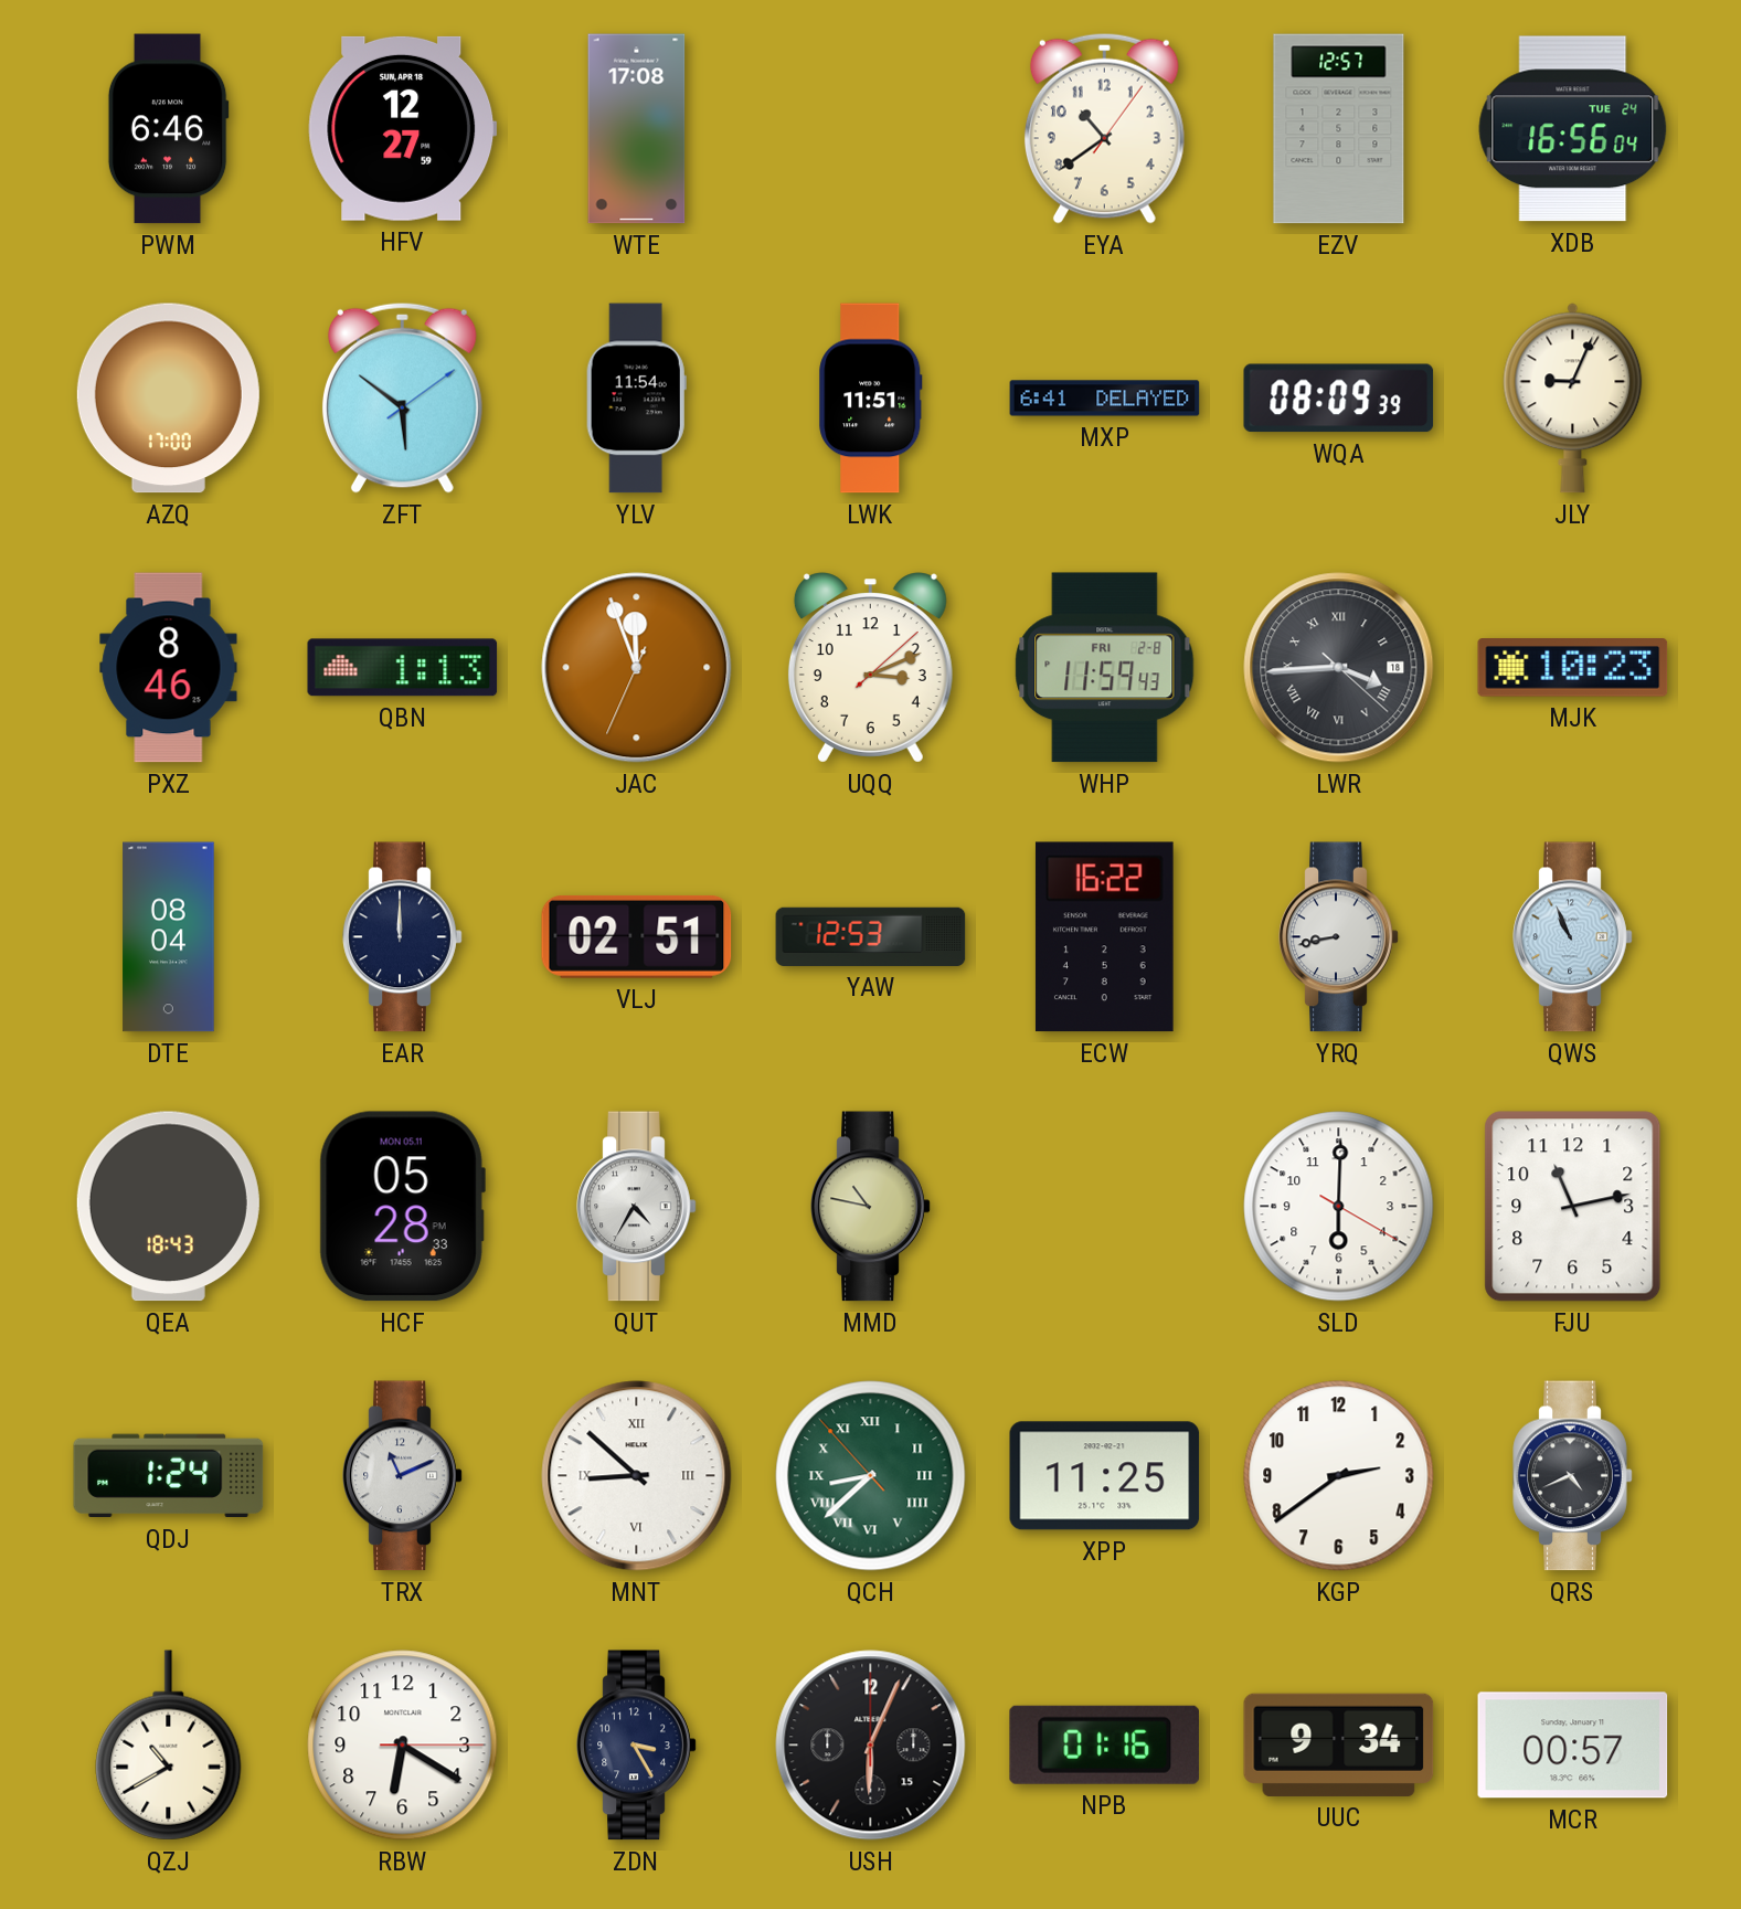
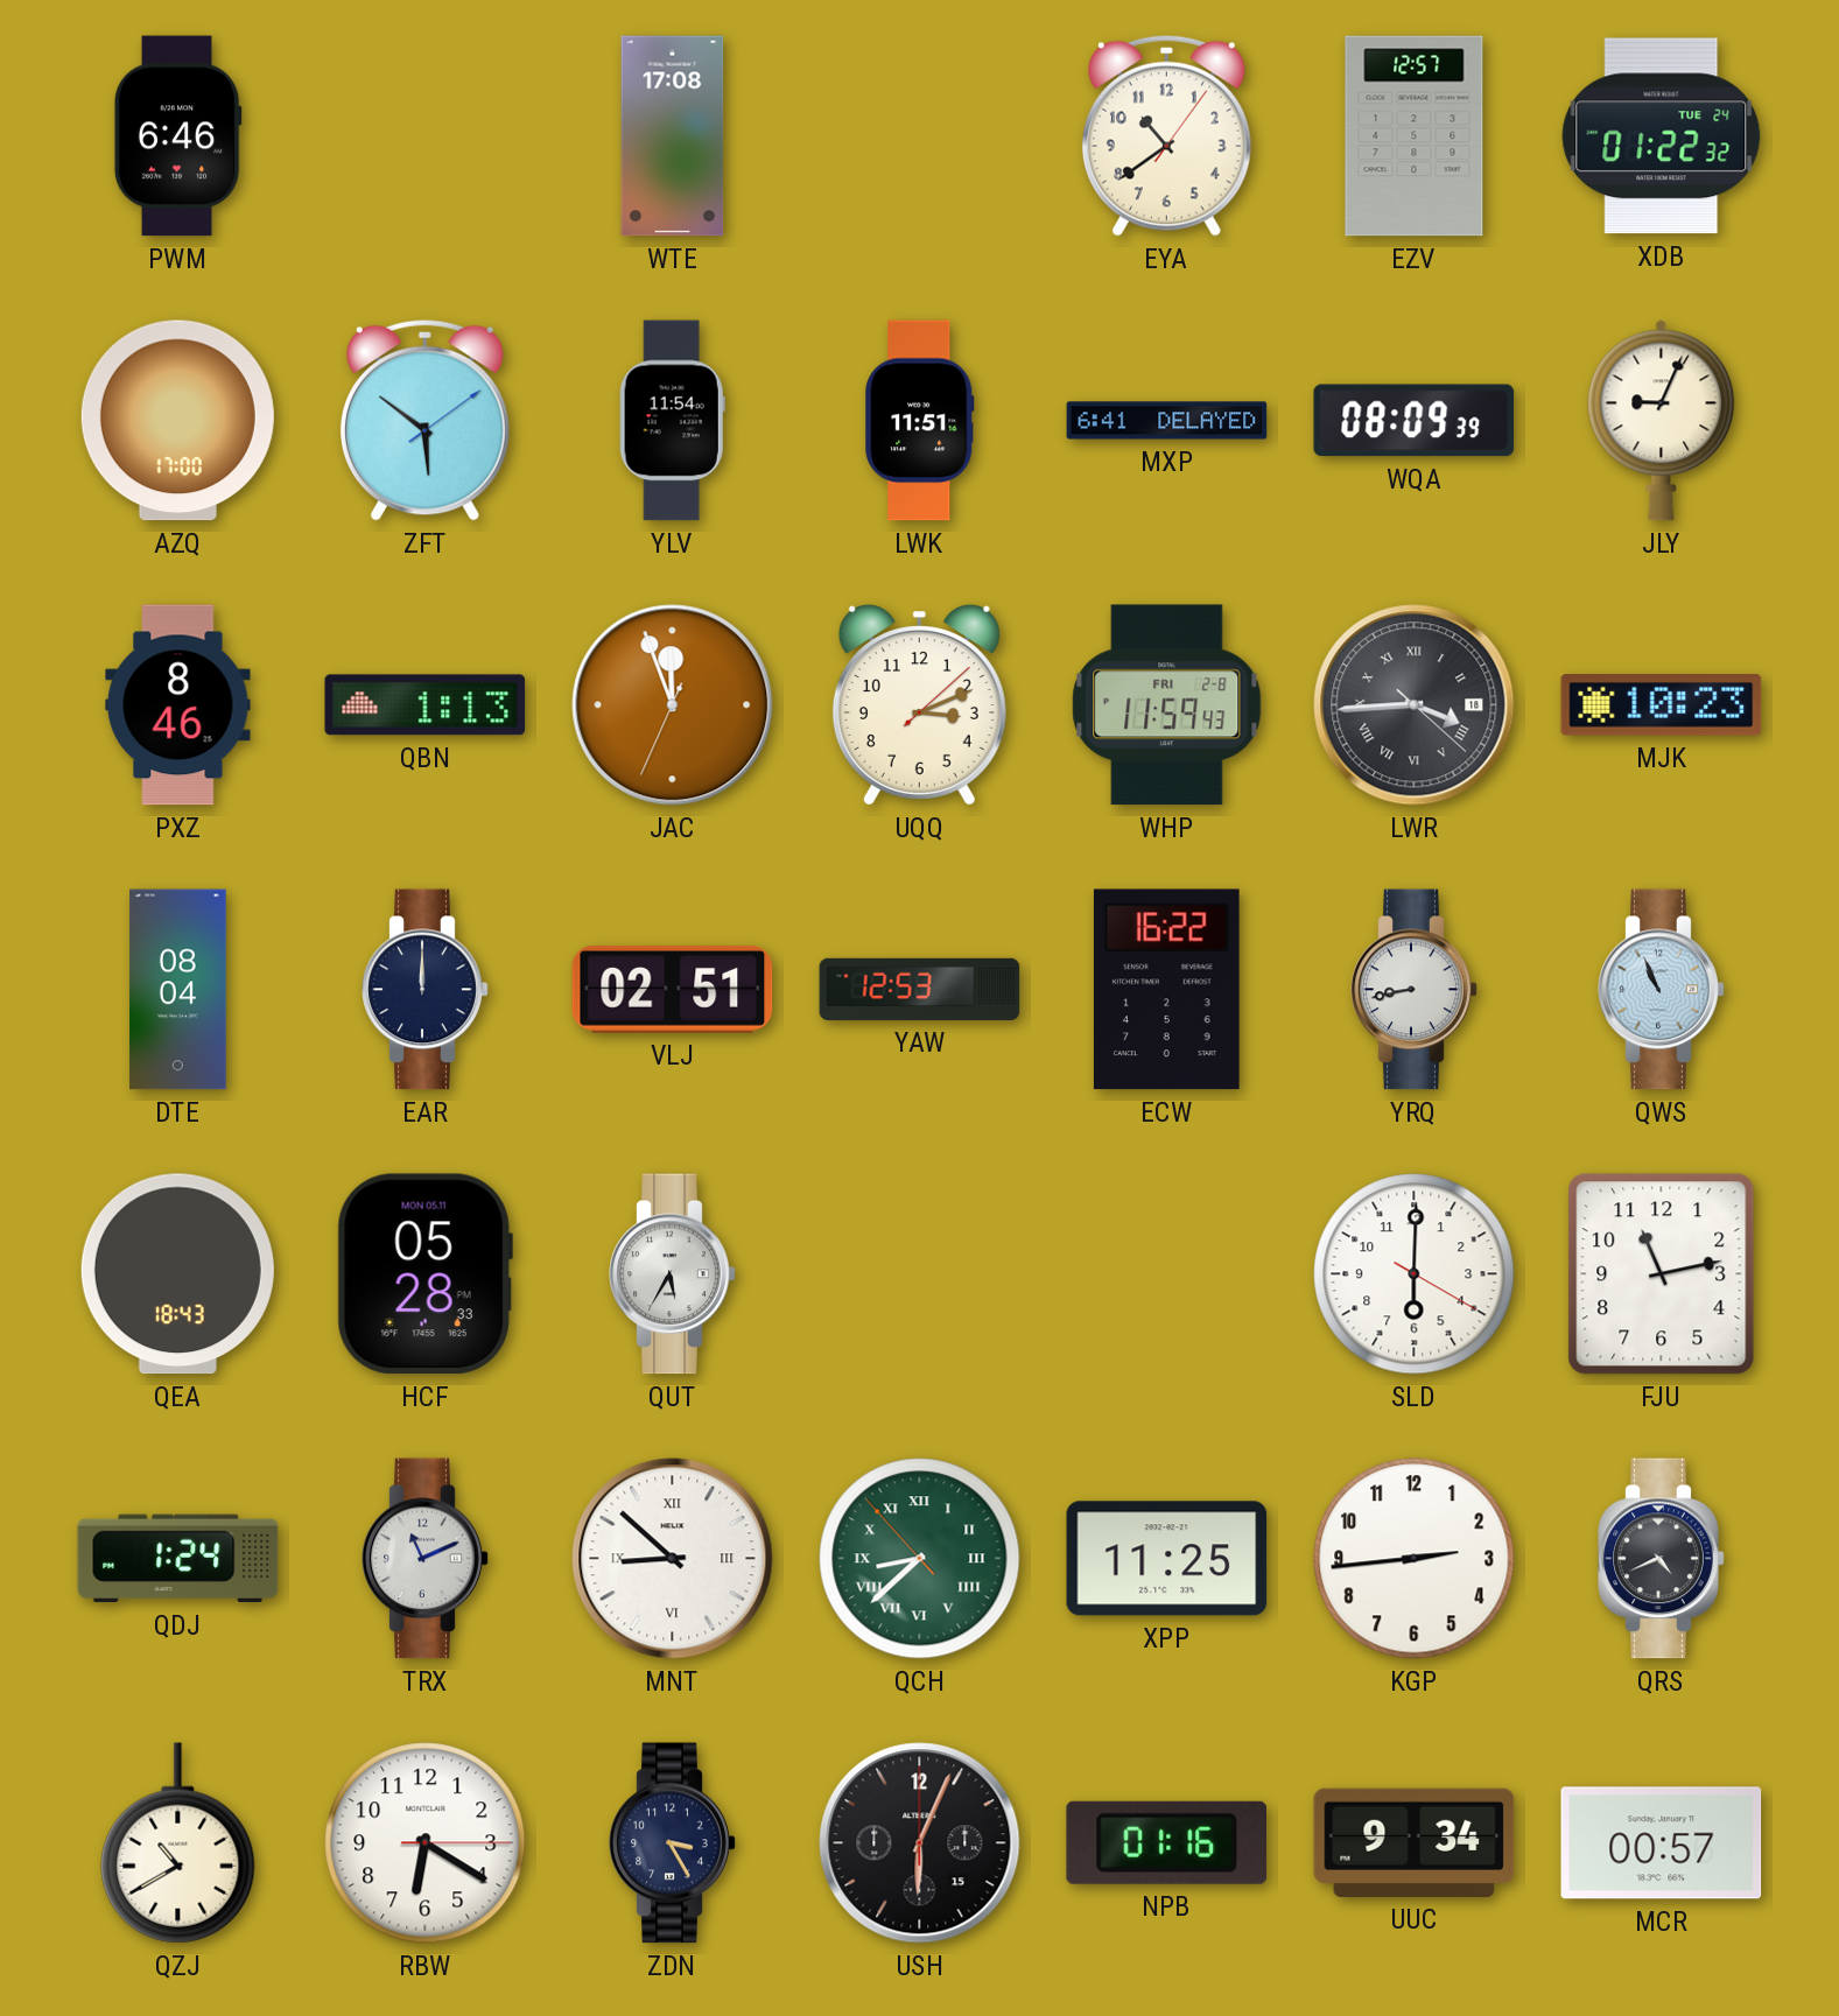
HFV: 12:27 -> none
XDB: 16:56 -> 01:22
QUT: 4:35 -> 5:35
MMD: 10:47 -> none
KGP: 2:39 -> 2:44
